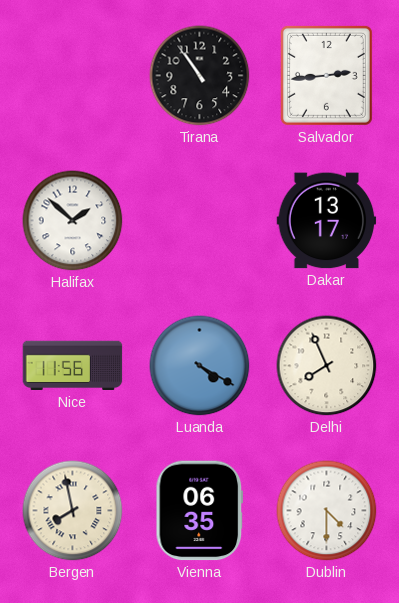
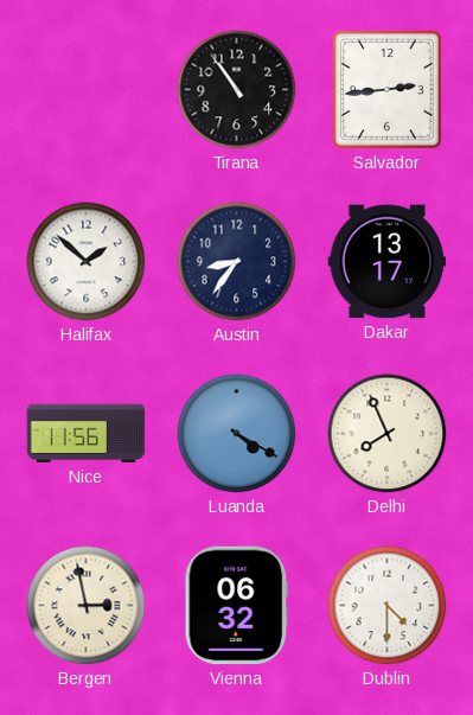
Austin: none -> 8:36
Bergen: 7:58 -> 2:58
Vienna: 06:35 -> 06:32
